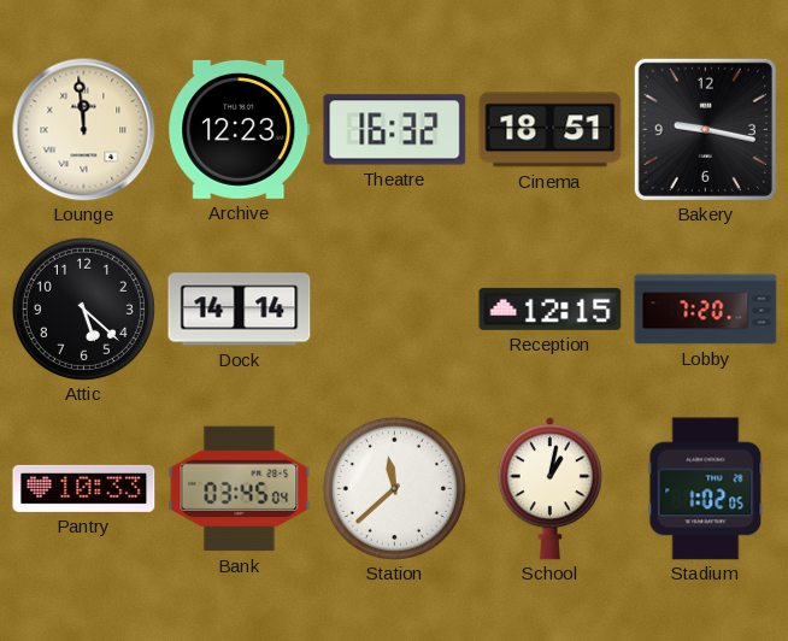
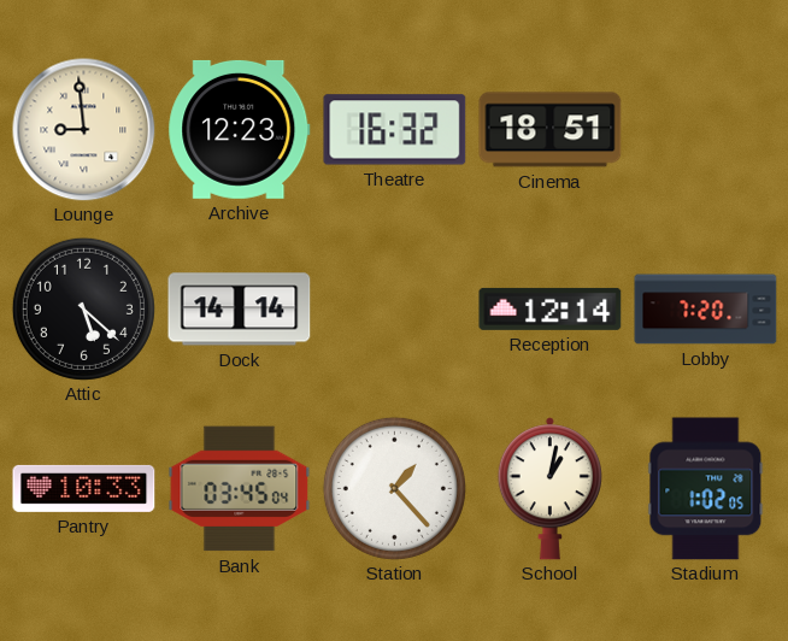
Lounge: 11:59 -> 8:59
Bakery: 9:17 -> none
Reception: 12:15 -> 12:14
Station: 11:38 -> 1:23
